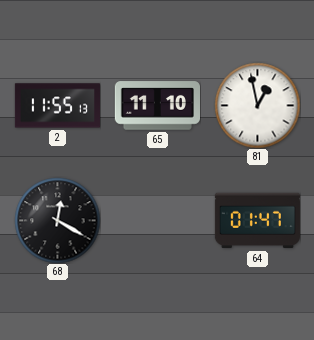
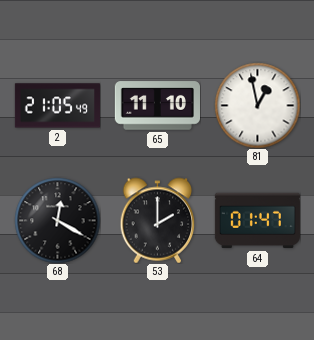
2: 11:55 -> 21:05
53: none -> 2:00
